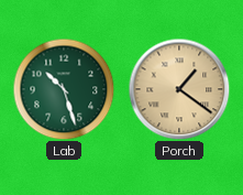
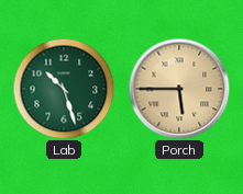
Porch: 1:21 -> 5:45
